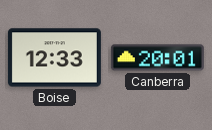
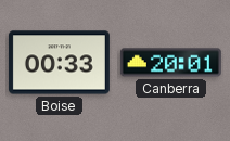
Boise: 12:33 -> 00:33
